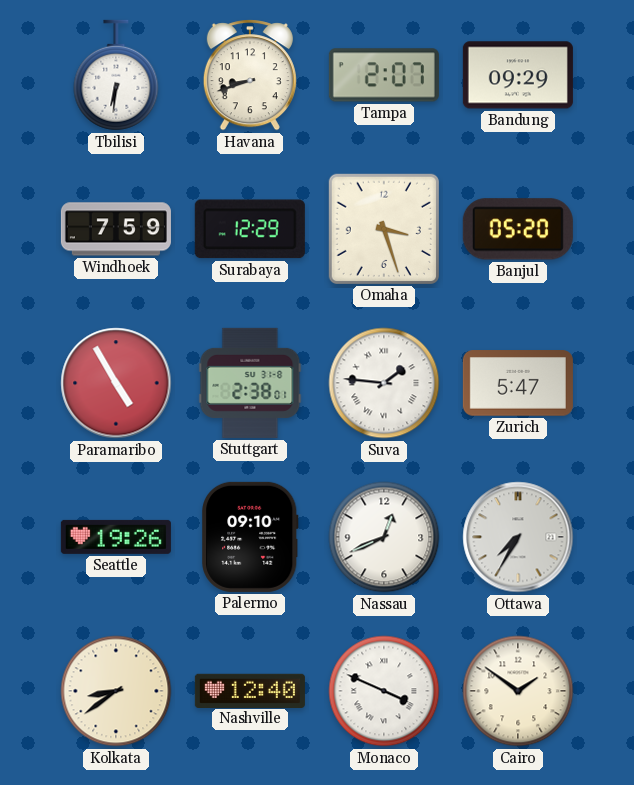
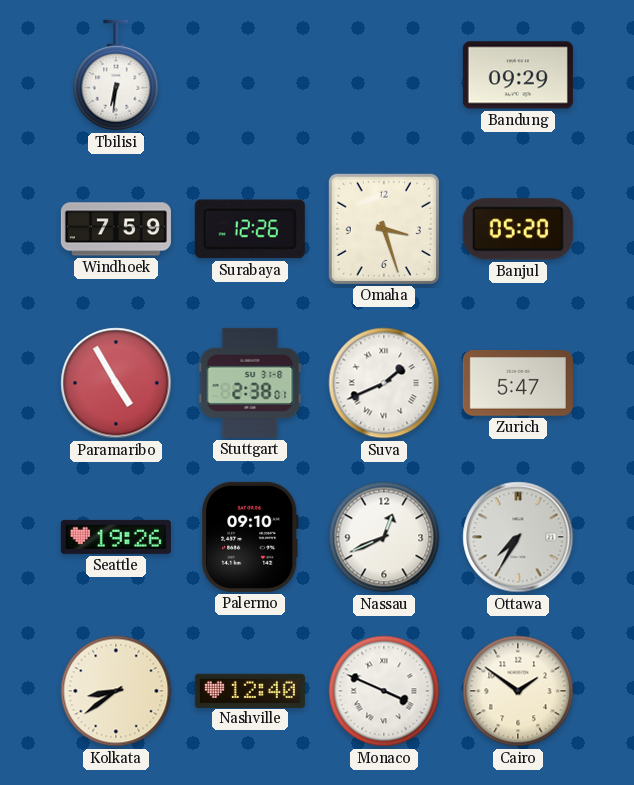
Havana: 8:42 -> none
Tampa: 2:07 -> none
Surabaya: 12:29 -> 12:26
Suva: 1:46 -> 1:41
